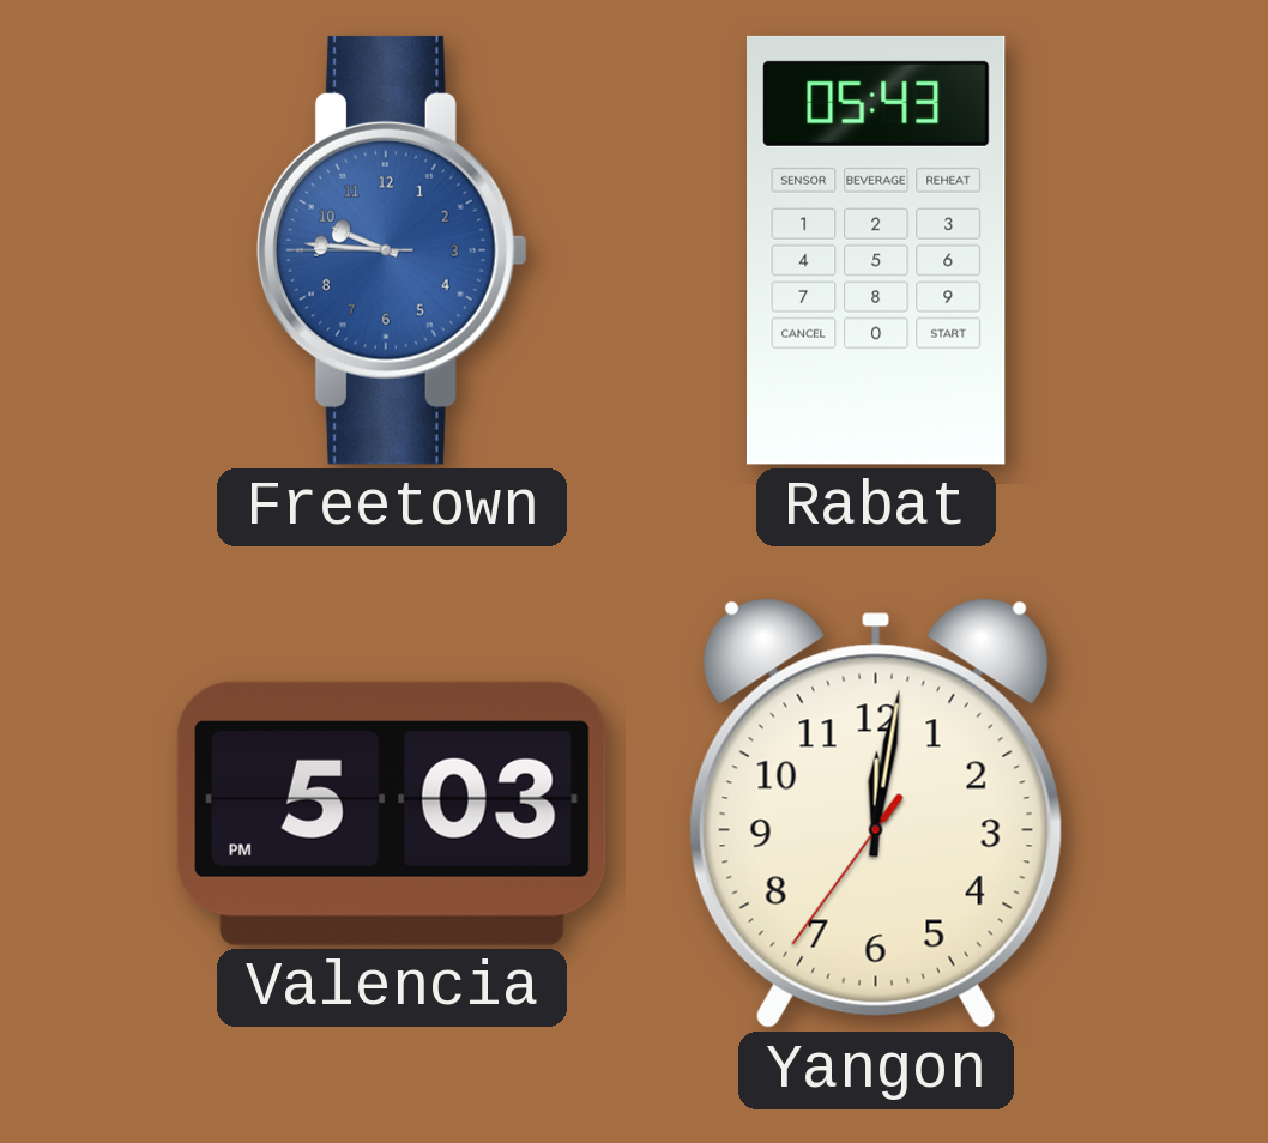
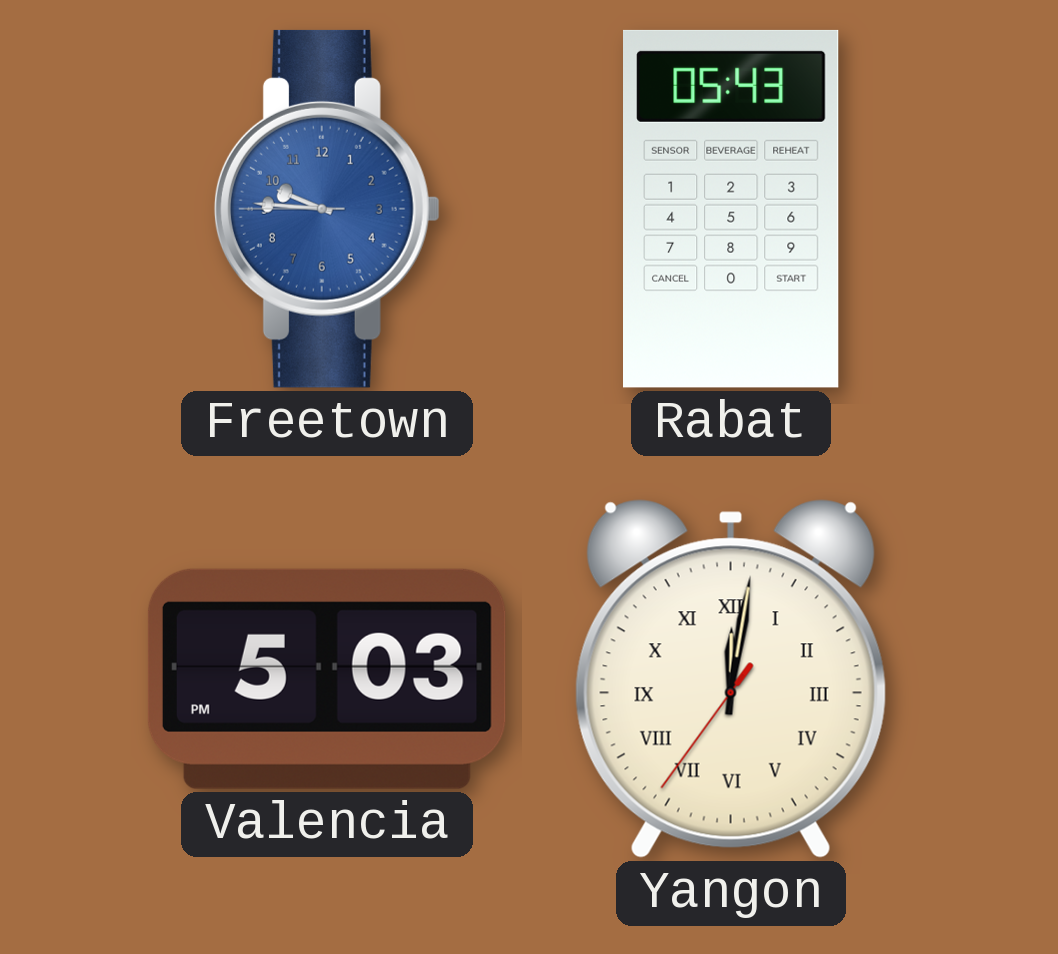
Yangon numerals: Arabic -> Roman
